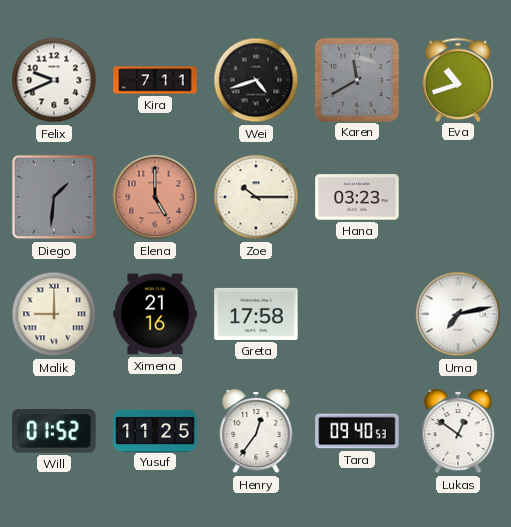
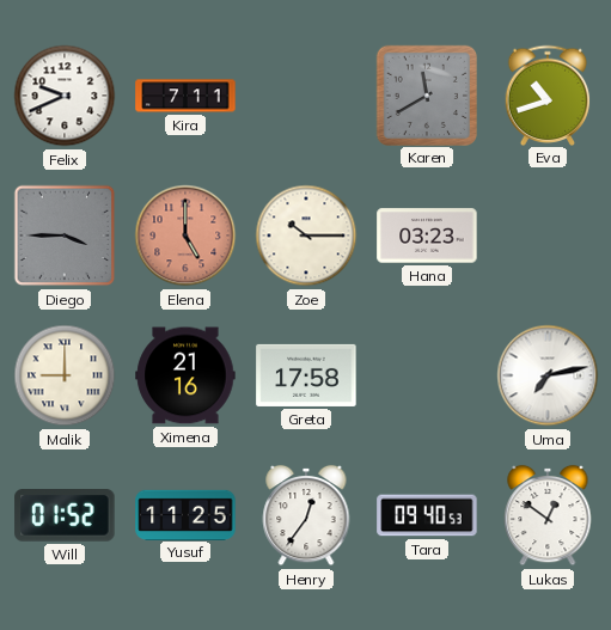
Wei: 4:42 -> none
Diego: 1:31 -> 3:45
